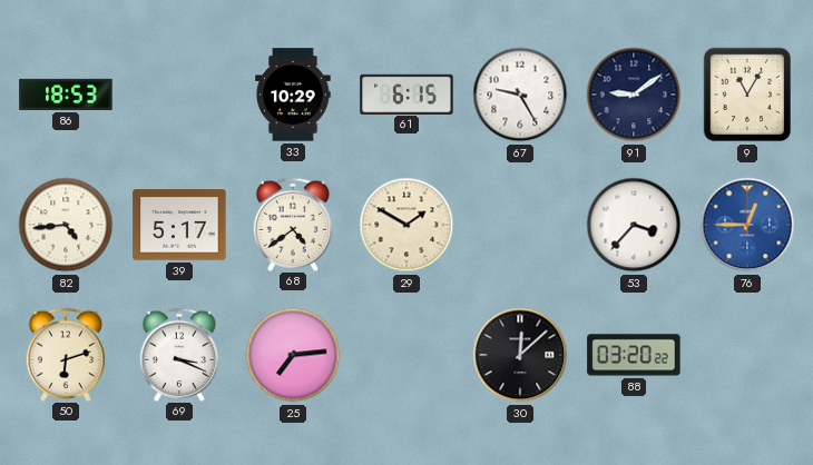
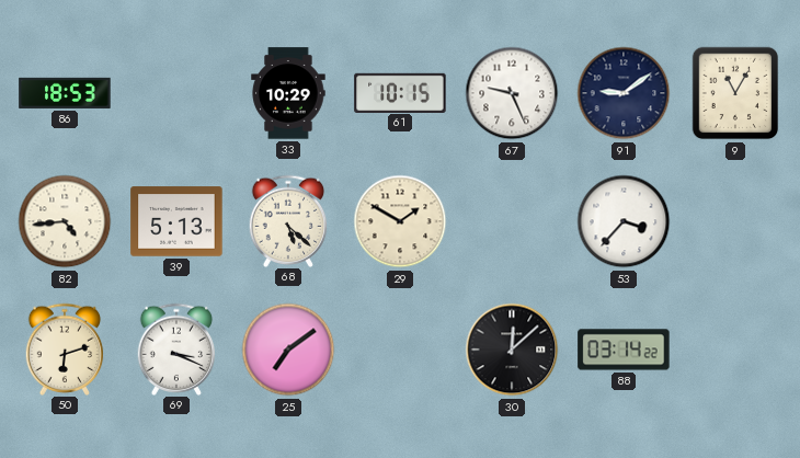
61: 6:15 -> 10:15
67: 9:25 -> 9:26
39: 5:17 -> 5:13
68: 4:39 -> 5:22
76: 12:45 -> none
25: 7:14 -> 7:09
88: 03:20 -> 03:14
